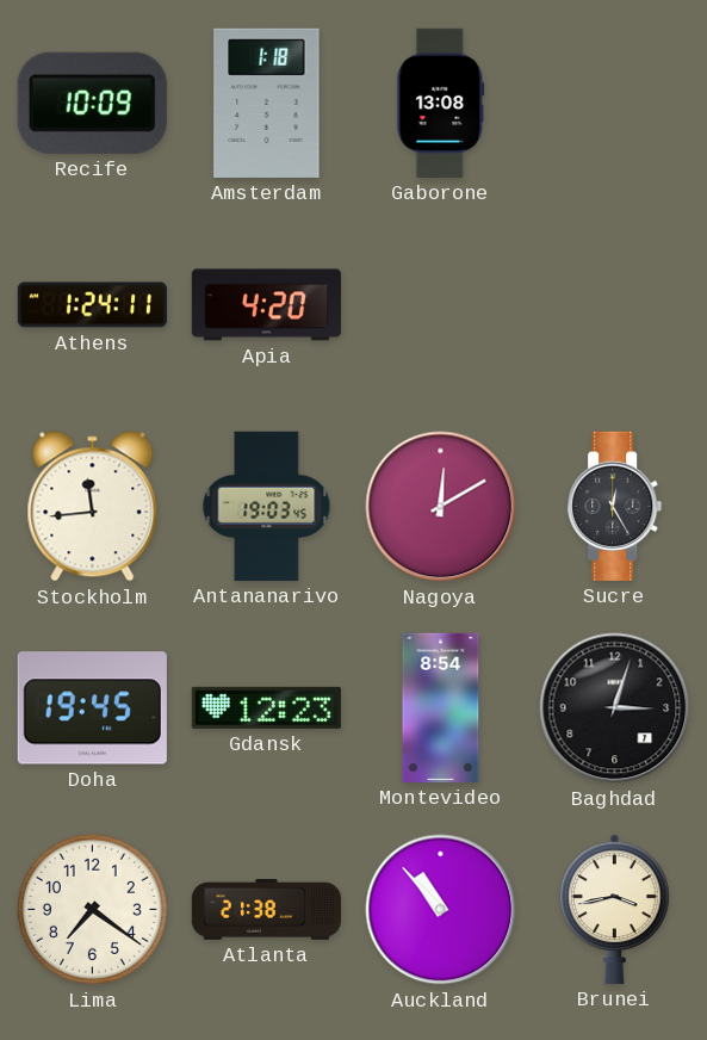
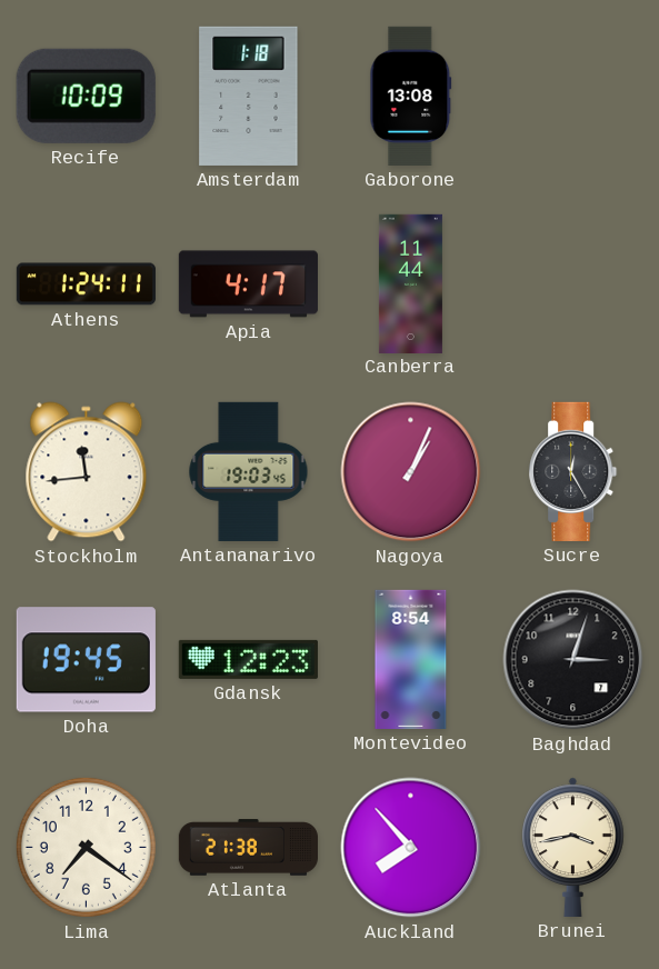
Apia: 4:20 -> 4:17
Canberra: none -> 11:44
Nagoya: 12:10 -> 1:04
Auckland: 10:53 -> 7:53
